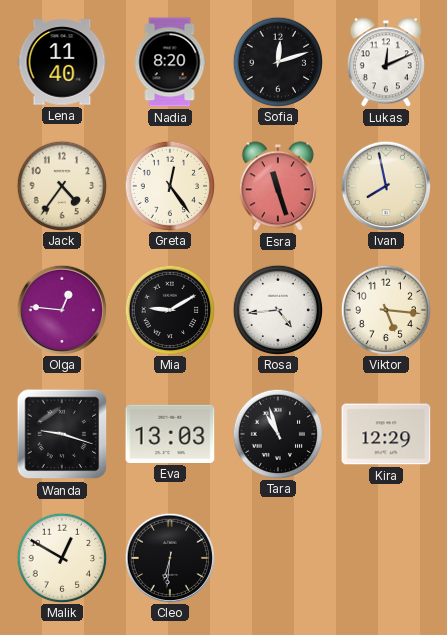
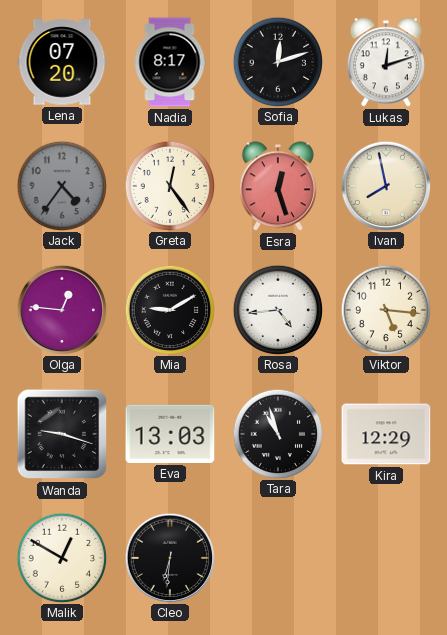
Lena: 11:40 -> 07:20
Nadia: 8:20 -> 8:17
Lukas: 12:11 -> 12:12
Jack dial: cream -> grey
Esra: 11:27 -> 12:27
